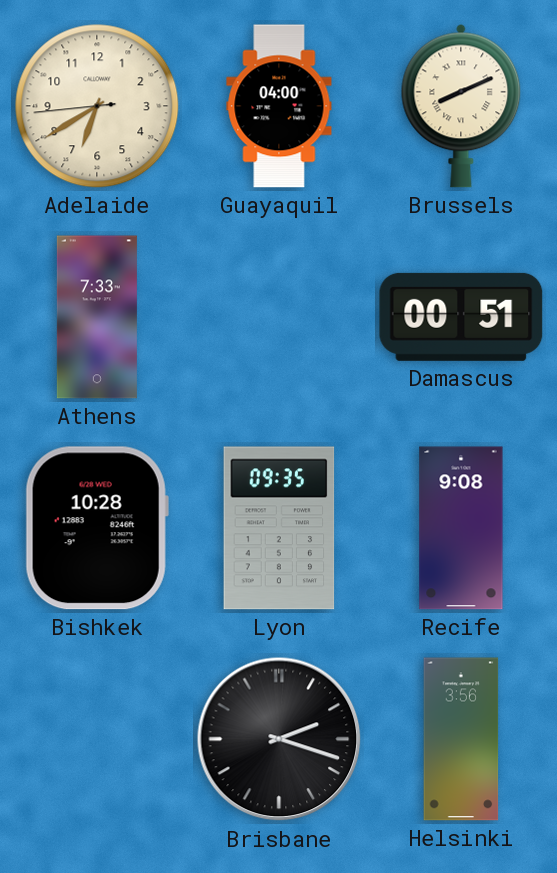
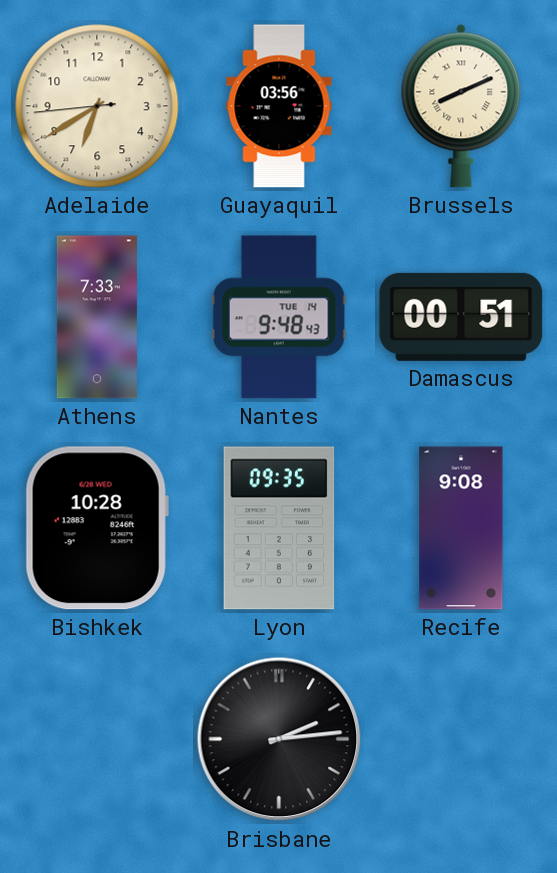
Guayaquil: 04:00 -> 03:56
Nantes: none -> 9:48
Brisbane: 2:18 -> 2:14
Helsinki: 3:56 -> none
